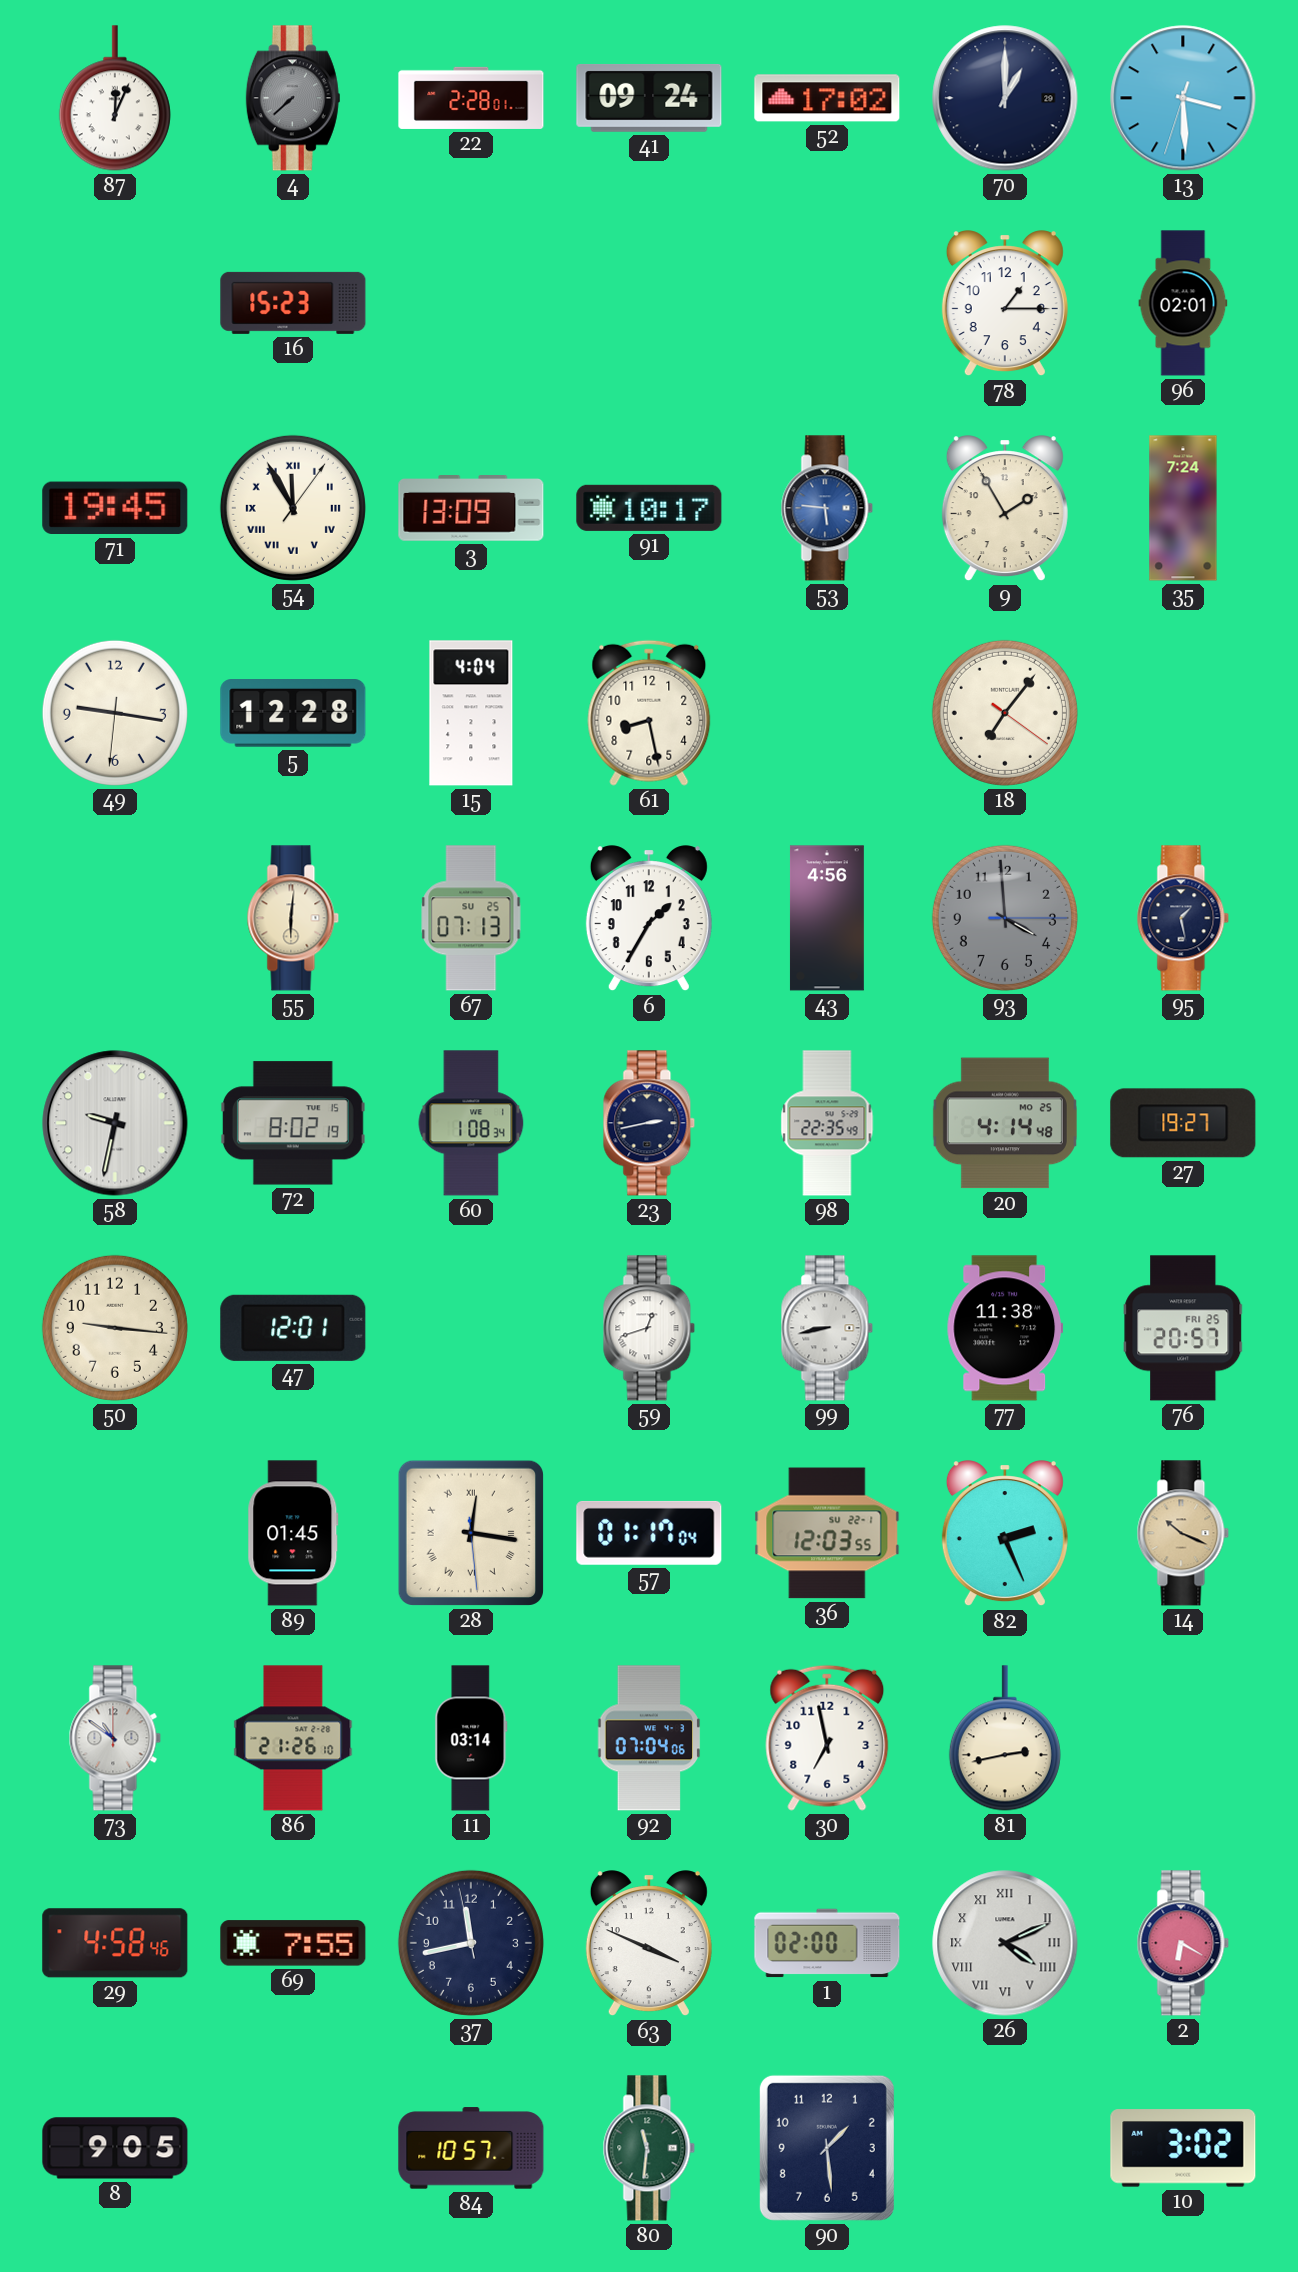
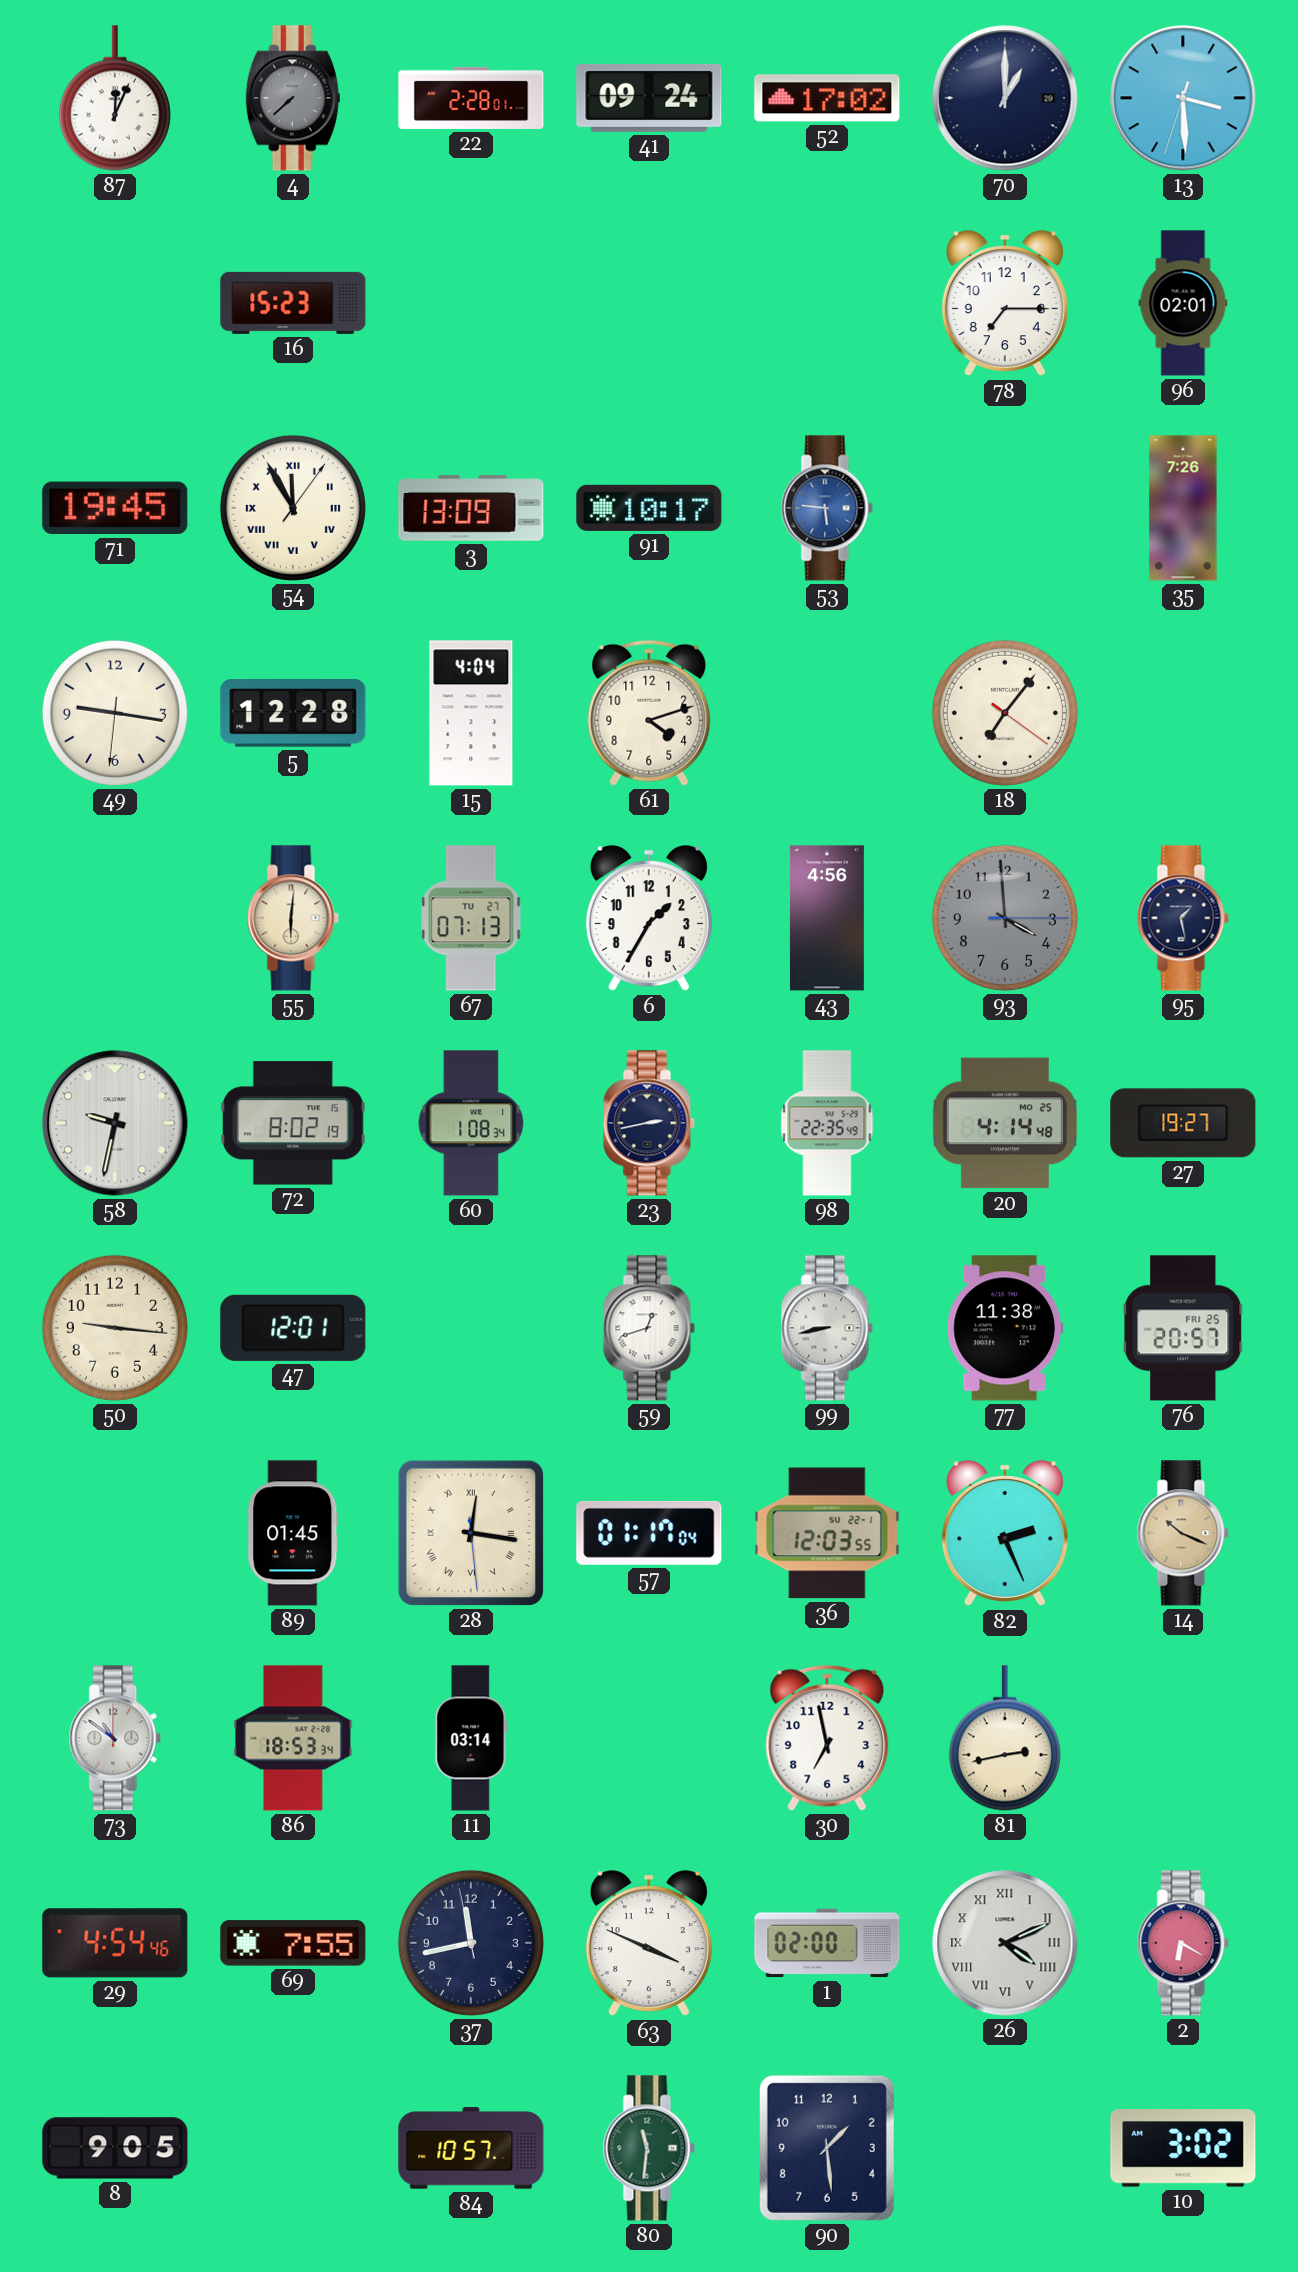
78: 1:15 -> 7:15
9: 1:55 -> none
35: 7:24 -> 7:26
61: 8:28 -> 4:12
67 date: SU 25 -> TU 27
86: 21:26 -> 18:53
92: 07:04 -> none
29: 4:58 -> 4:54
